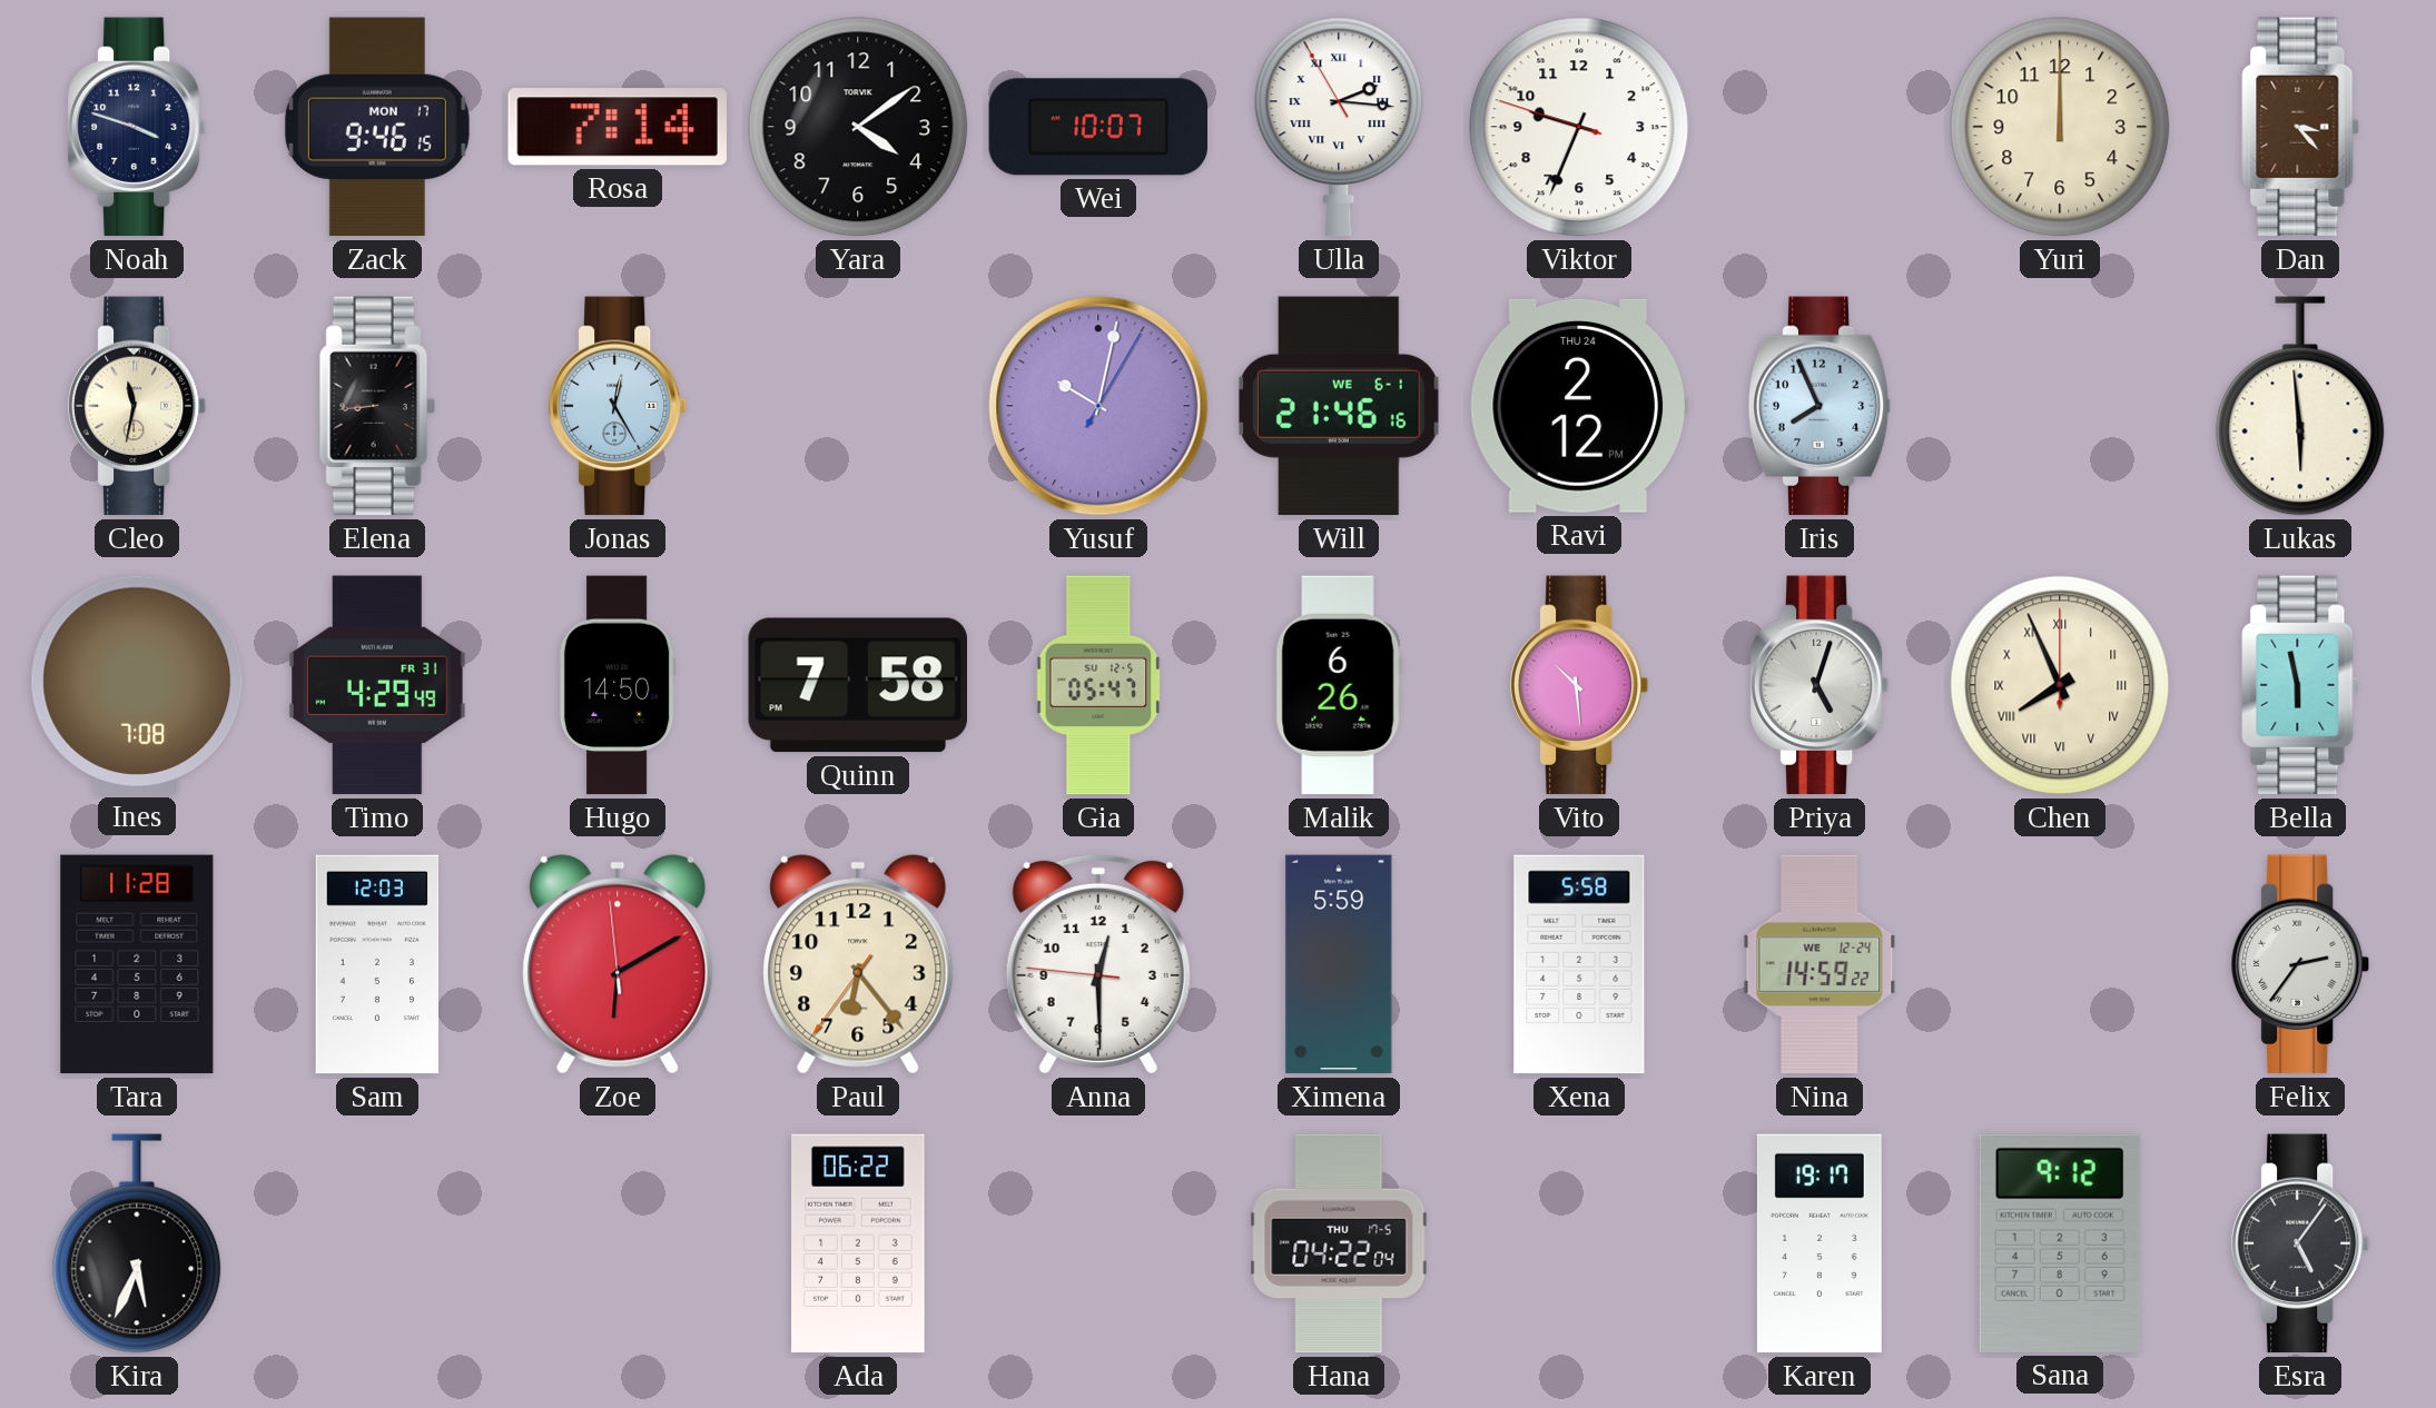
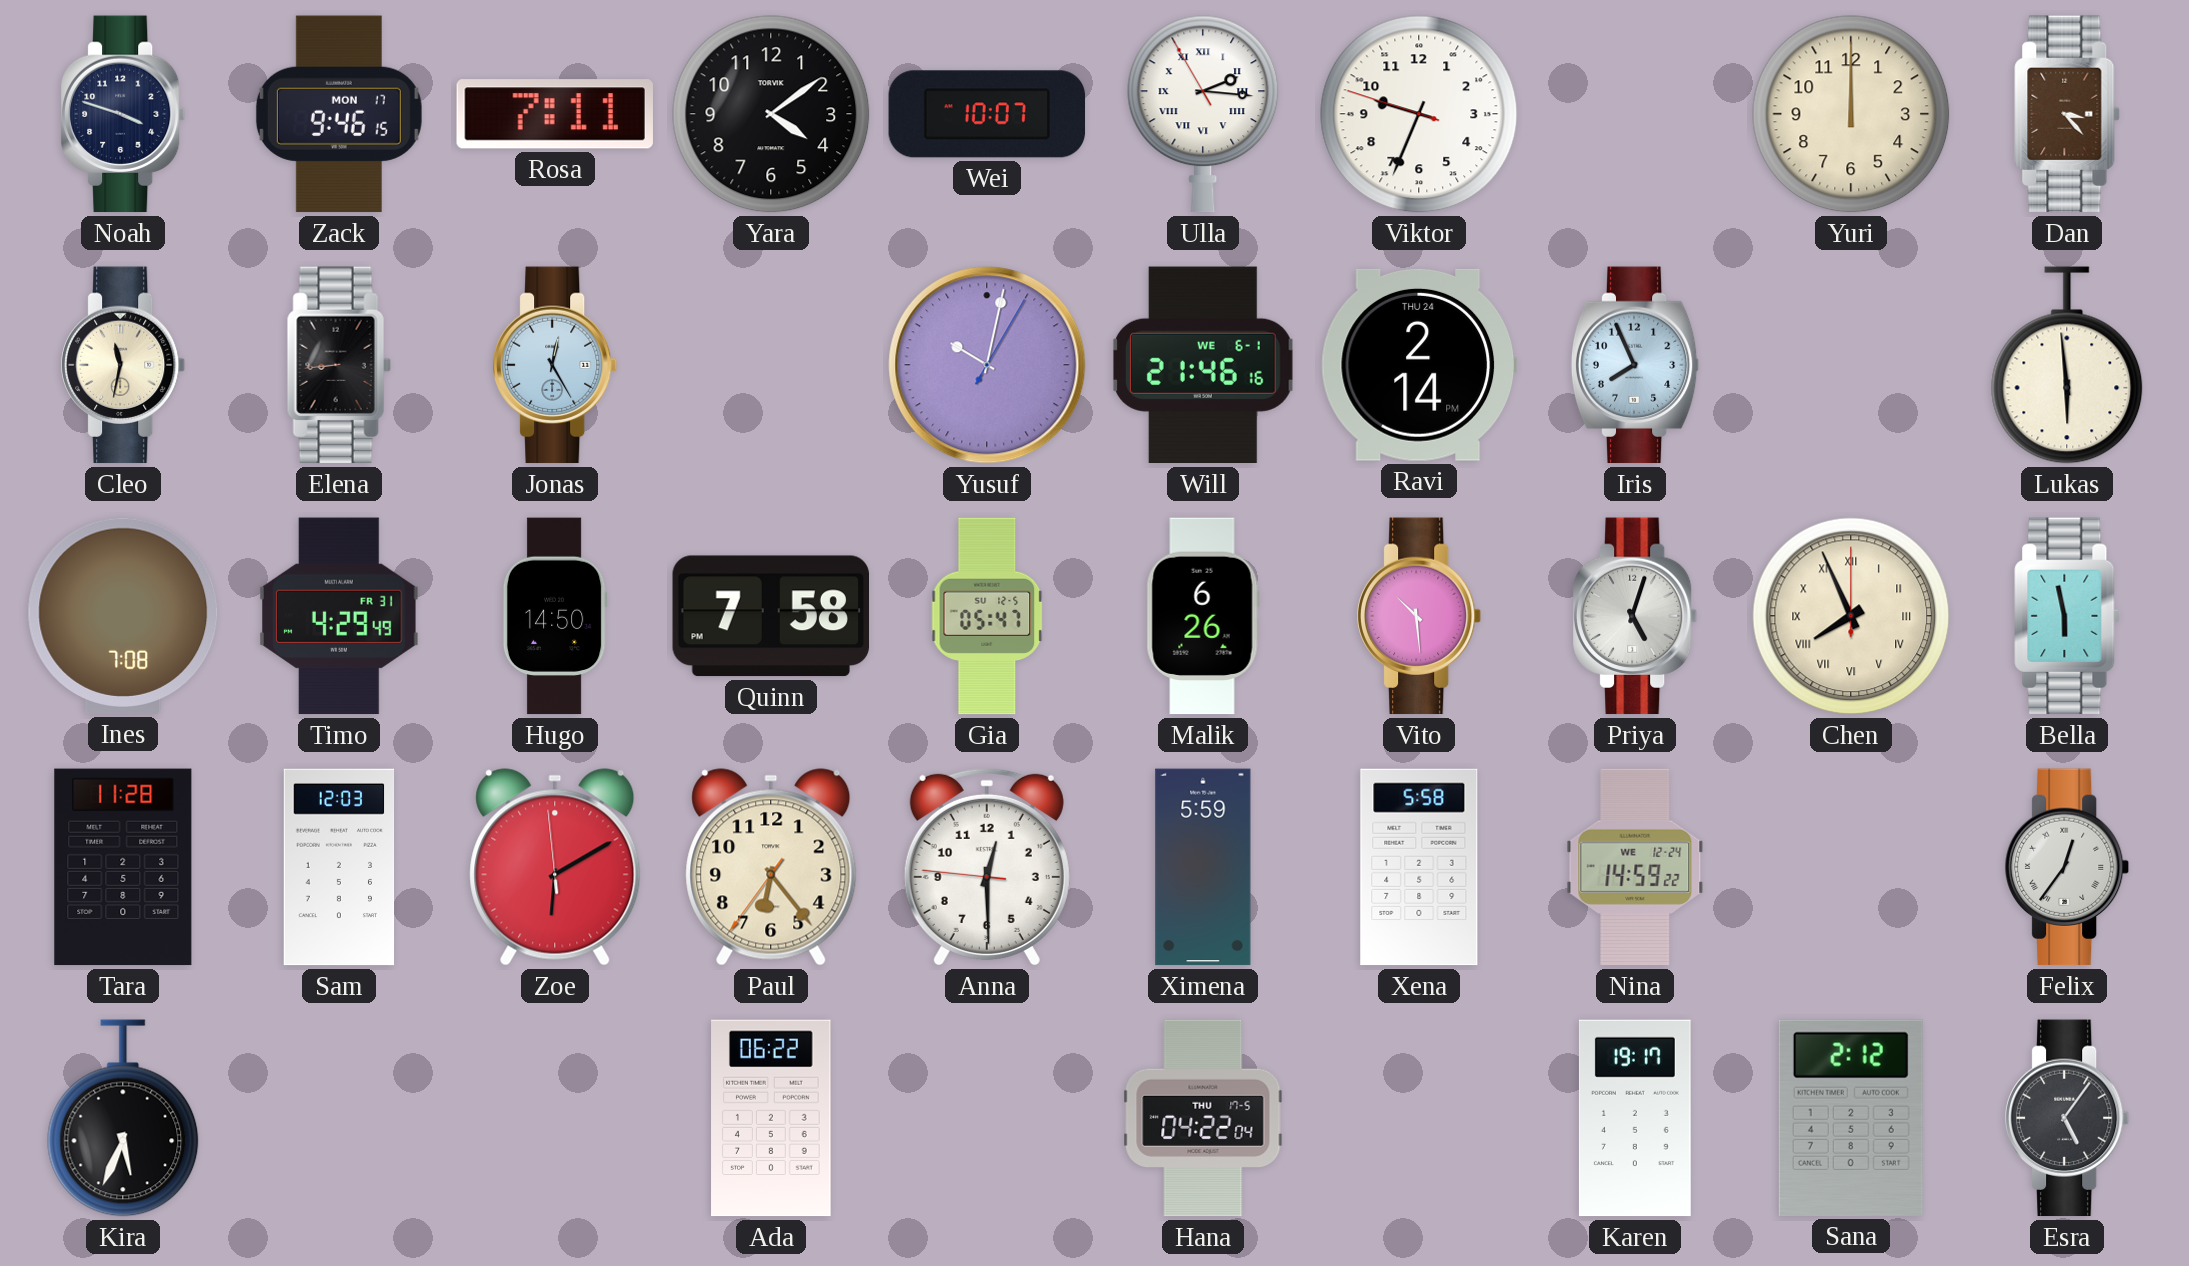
Rosa: 7:14 -> 7:11
Ravi: 2:12 -> 2:14
Felix: 2:36 -> 12:36
Sana: 9:12 -> 2:12
